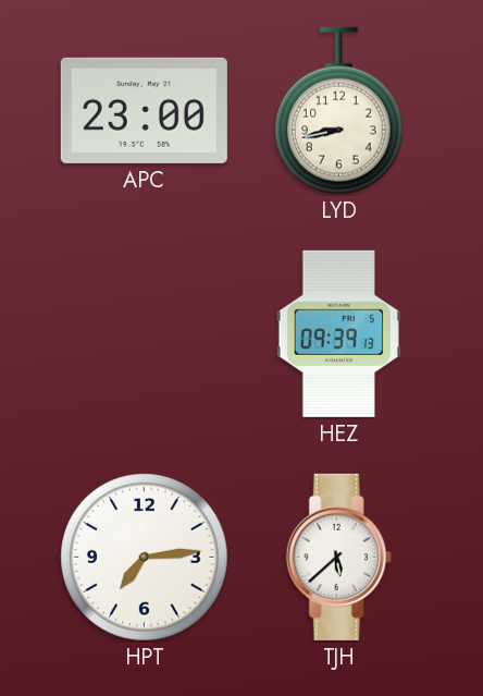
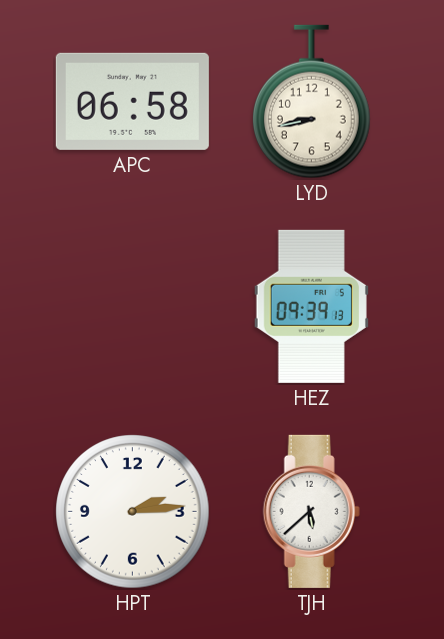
APC: 23:00 -> 06:58
HPT: 7:14 -> 2:14
